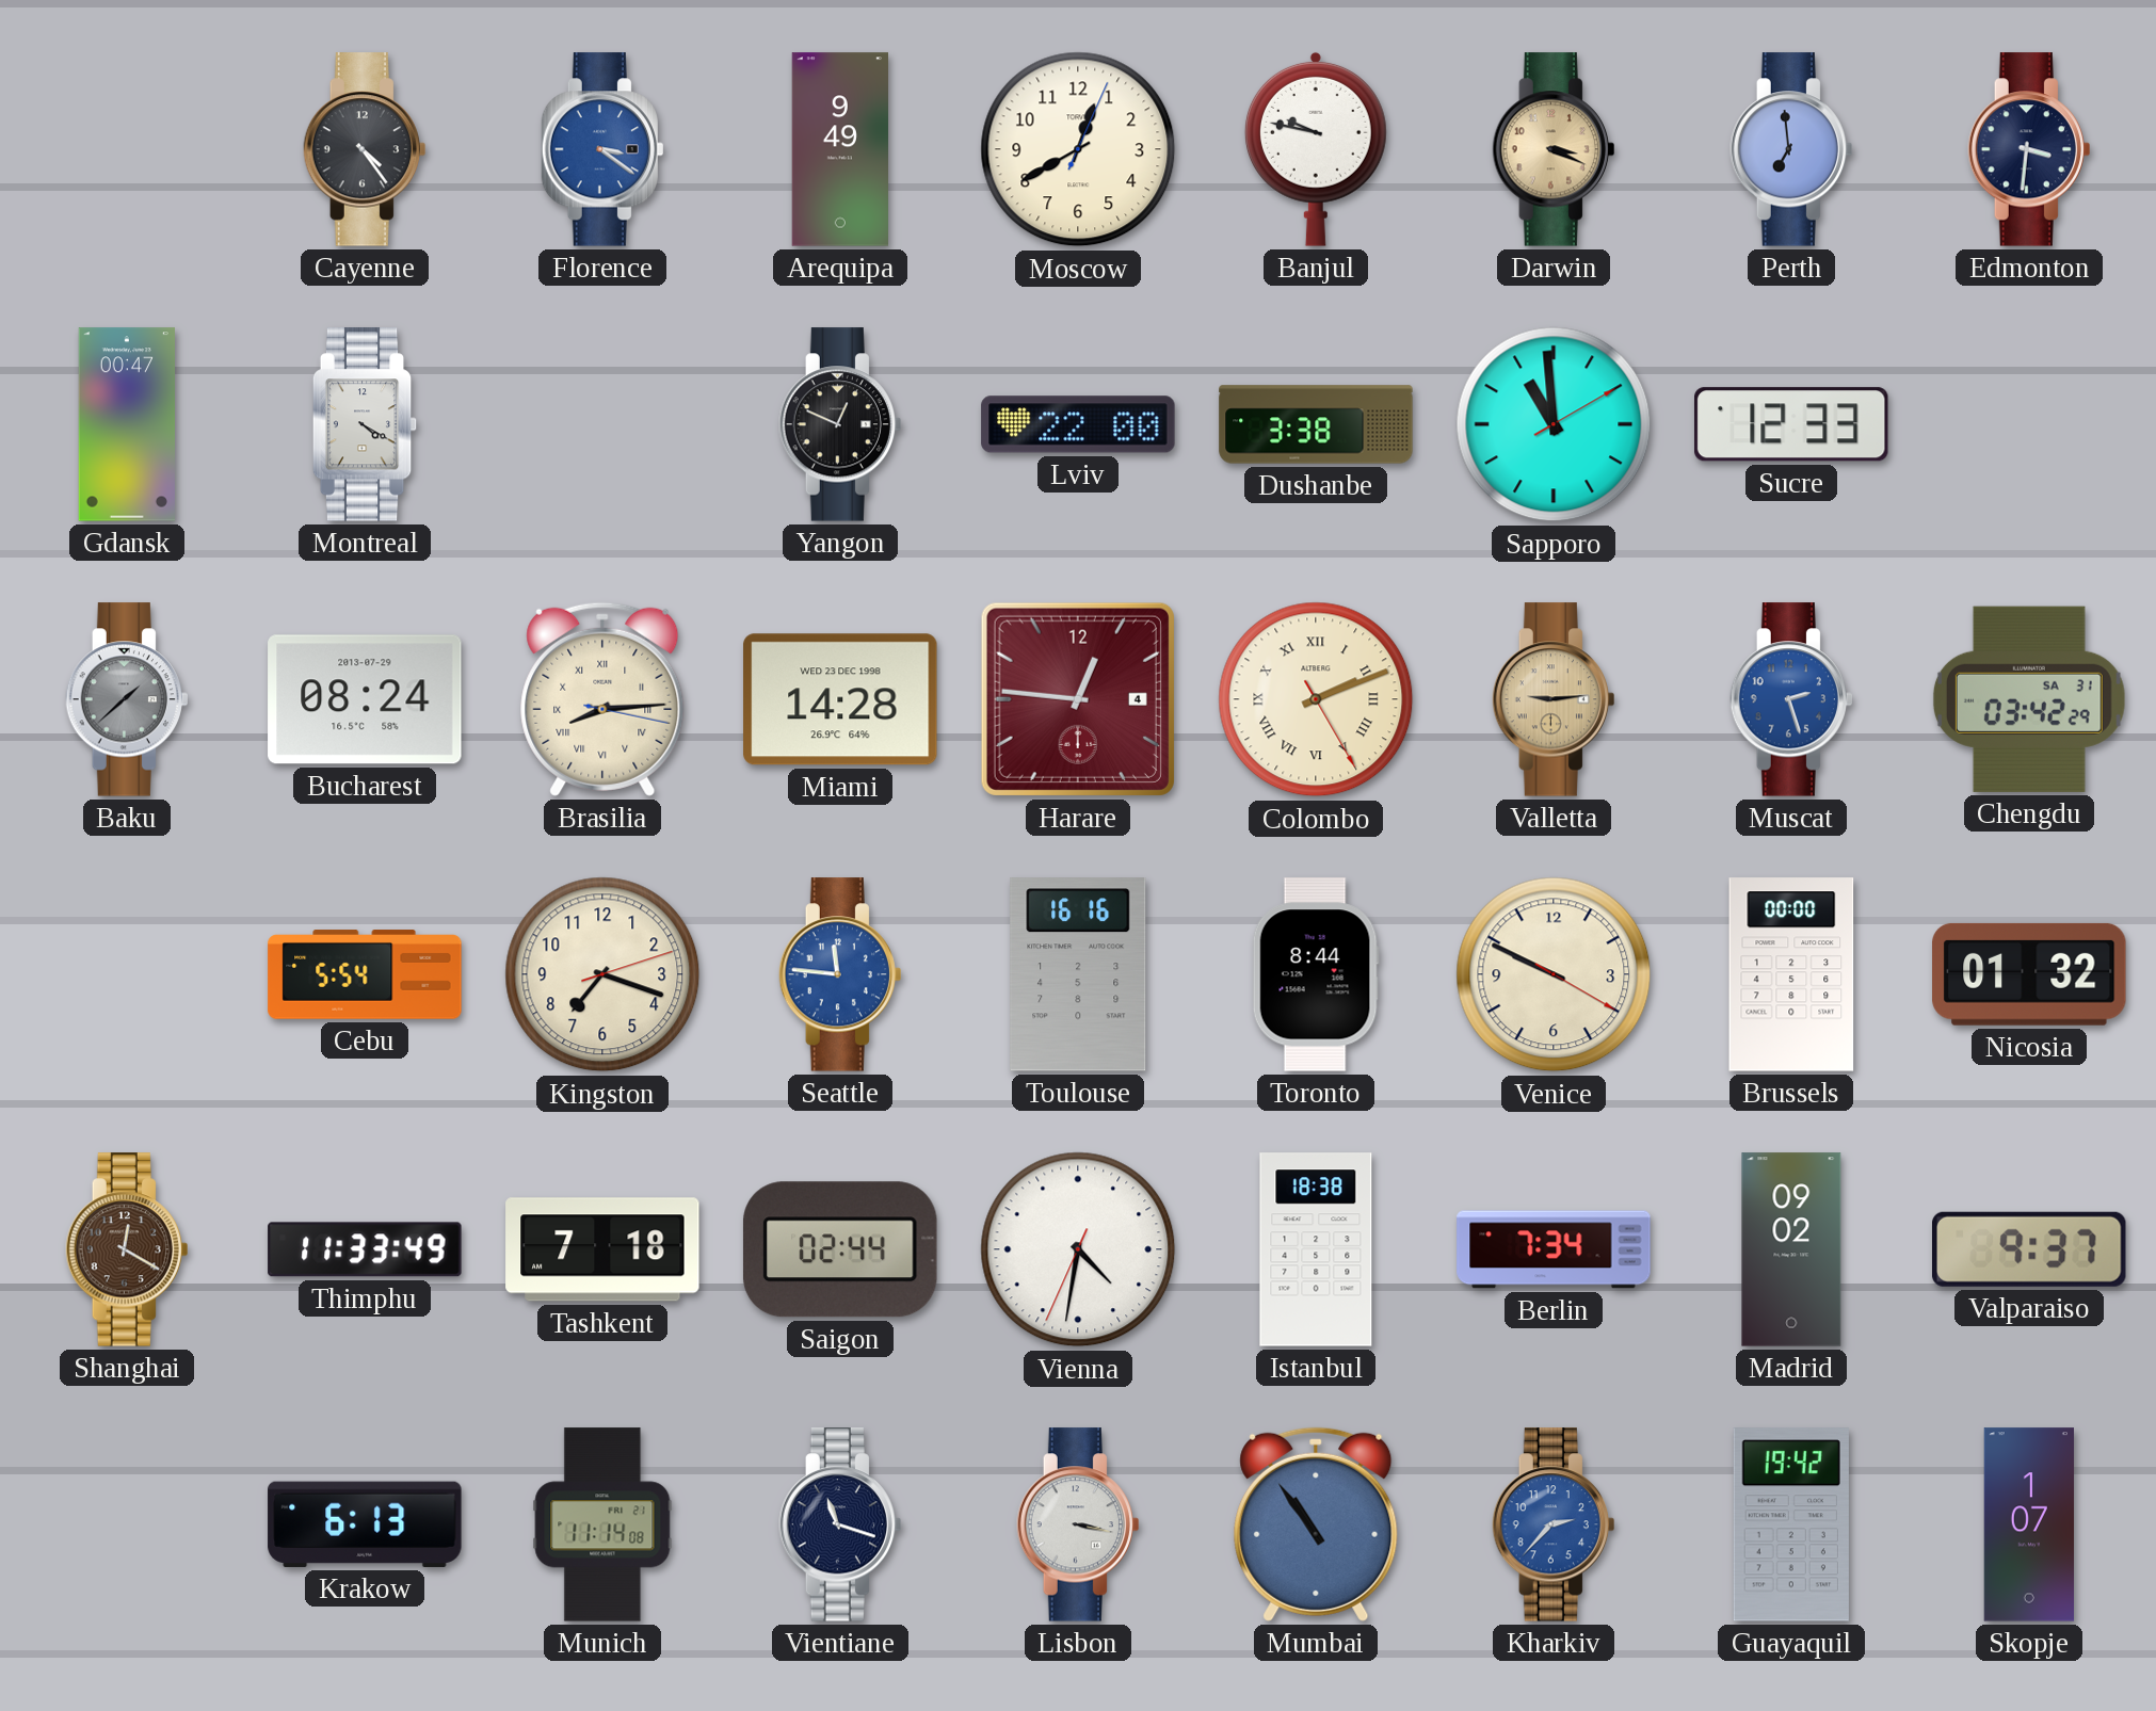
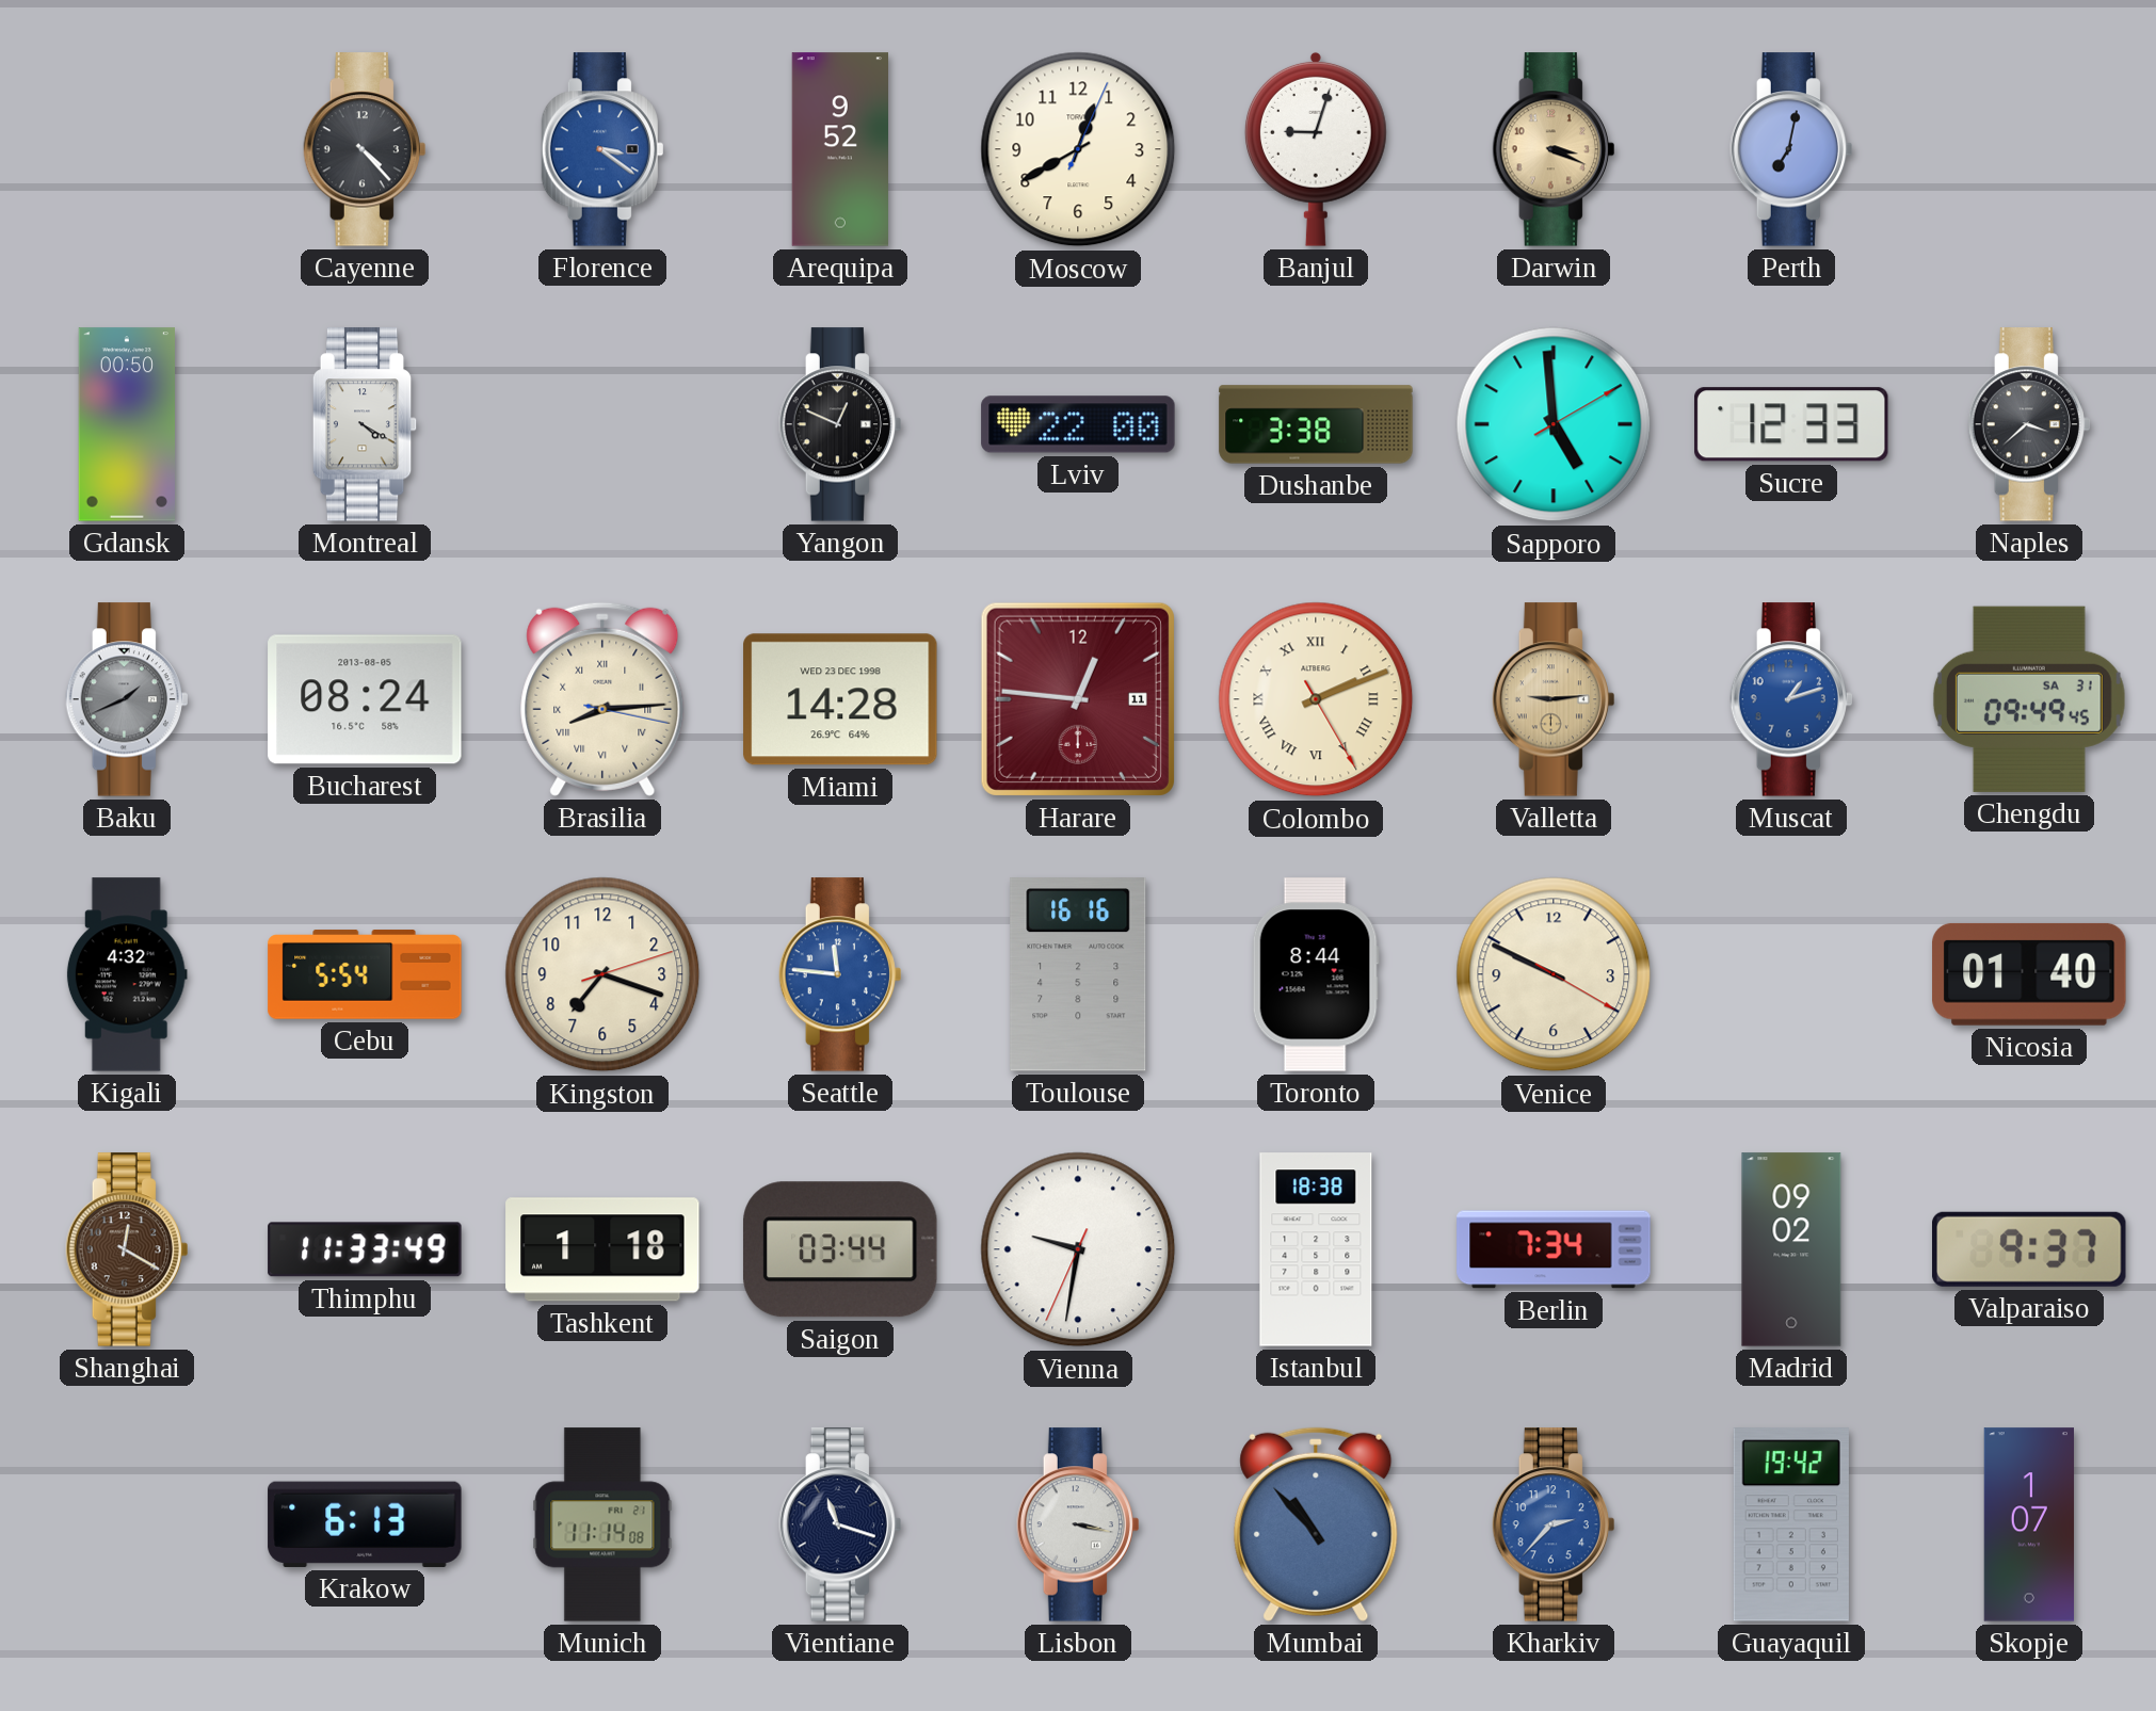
Cayenne: 4:24 -> 4:23
Arequipa: 9:49 -> 9:52
Banjul: 9:47 -> 9:03
Perth: 6:59 -> 7:02
Edmonton: 3:31 -> none
Gdansk: 00:47 -> 00:50
Sapporo: 10:59 -> 4:59
Naples: none -> 3:38
Baku: 1:38 -> 1:41
Bucharest date: 2013-07-29 -> 2013-08-05
Harare date: 4 -> 11
Muscat: 2:27 -> 1:12
Chengdu: 03:42 -> 09:49
Kigali: none -> 4:32
Brussels: 00:00 -> none
Nicosia: 01:32 -> 01:40
Tashkent: 7:18 -> 1:18
Saigon: 02:44 -> 03:44
Vienna: 4:31 -> 9:31
Mumbai: 10:54 -> 10:53
